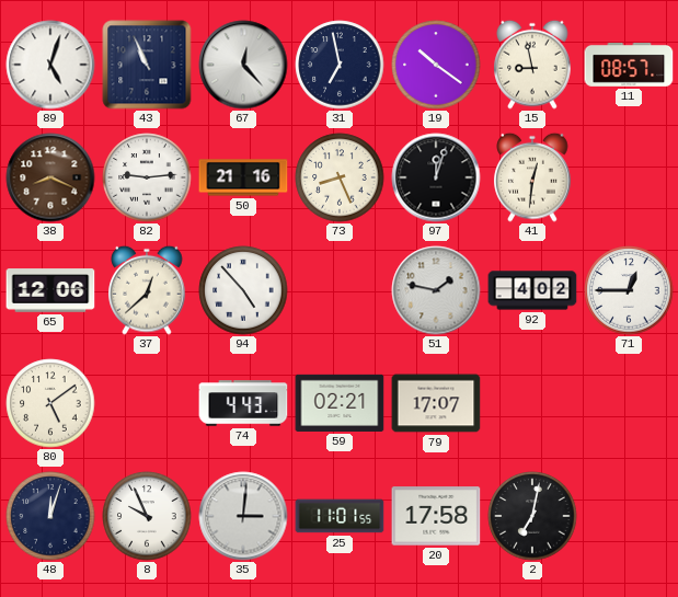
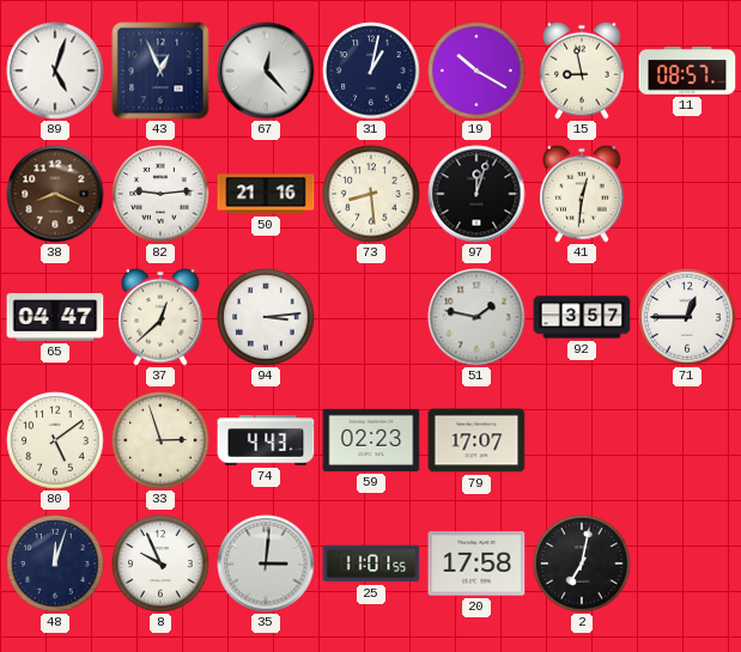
43: 10:56 -> 12:56
31: 6:58 -> 1:02
19: 10:21 -> 10:20
73: 8:26 -> 8:29
65: 12:06 -> 04:47
94: 4:53 -> 3:14
92: 4:02 -> 3:57
33: none -> 2:57
59: 02:21 -> 02:23
